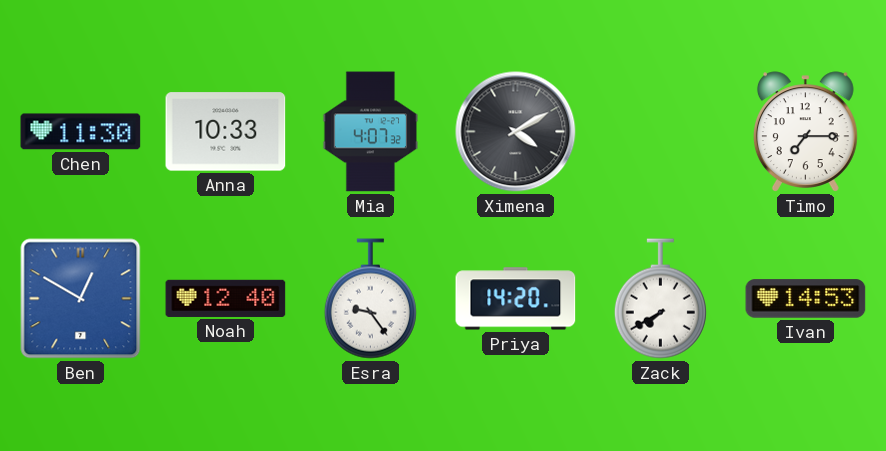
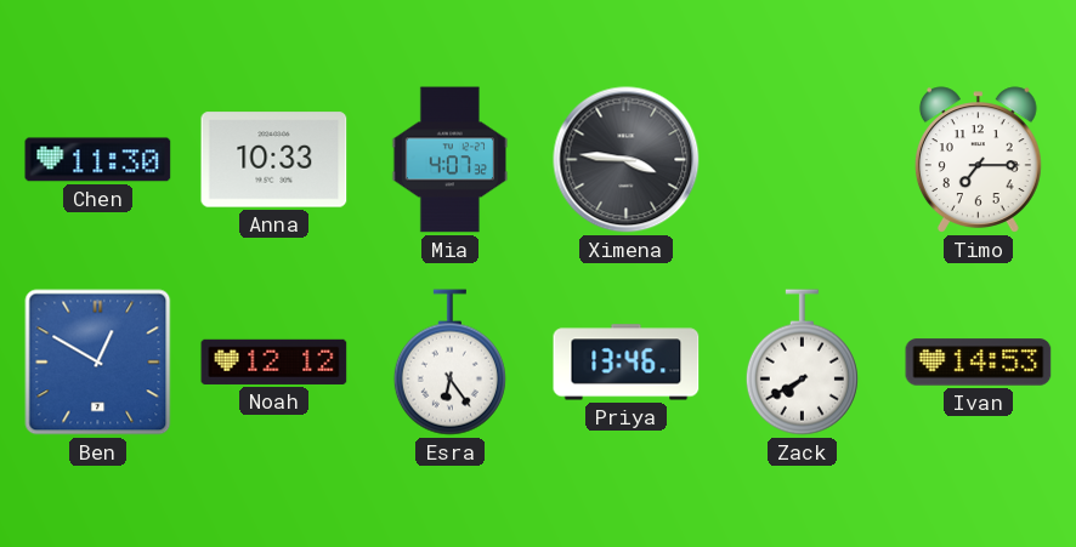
Ximena: 4:10 -> 3:46
Noah: 12:40 -> 12:12
Esra: 9:24 -> 6:24
Priya: 14:20 -> 13:46
